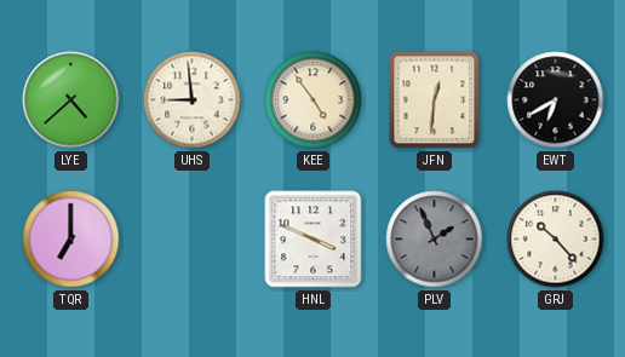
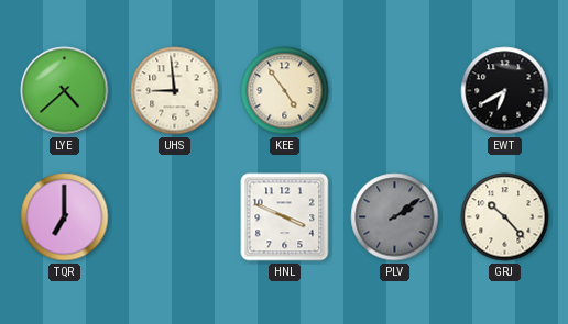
JFN: 12:31 -> none
PLV: 1:56 -> 2:09
